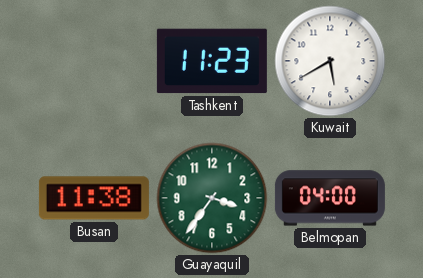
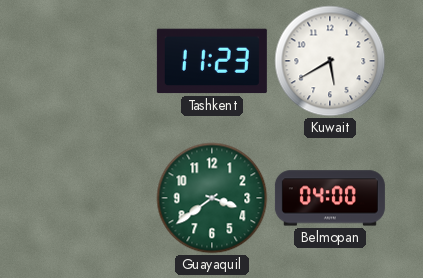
Busan: 11:38 -> none
Guayaquil: 3:36 -> 3:39
